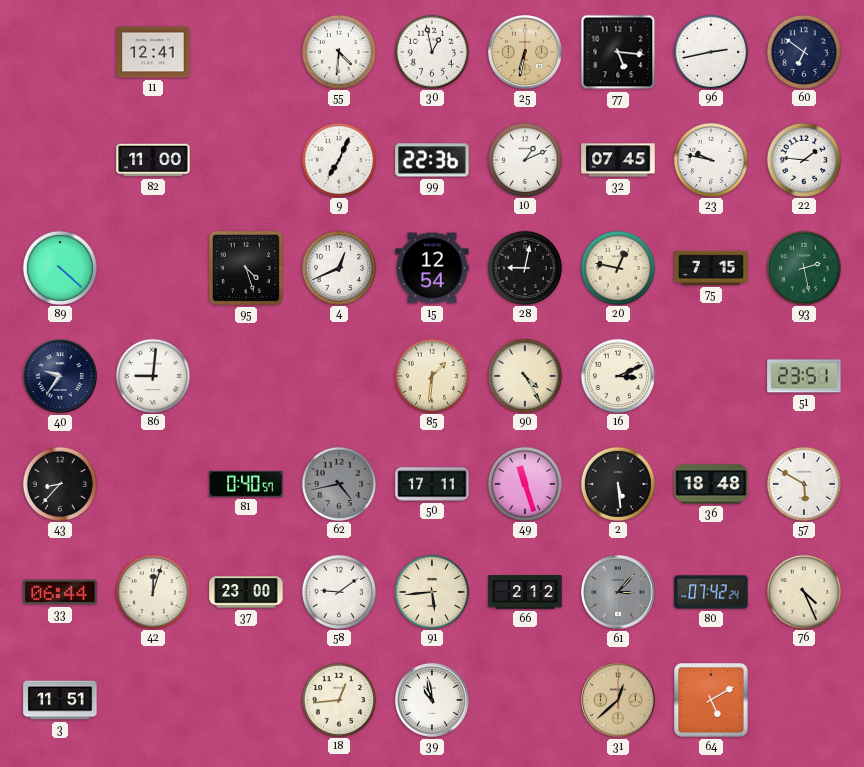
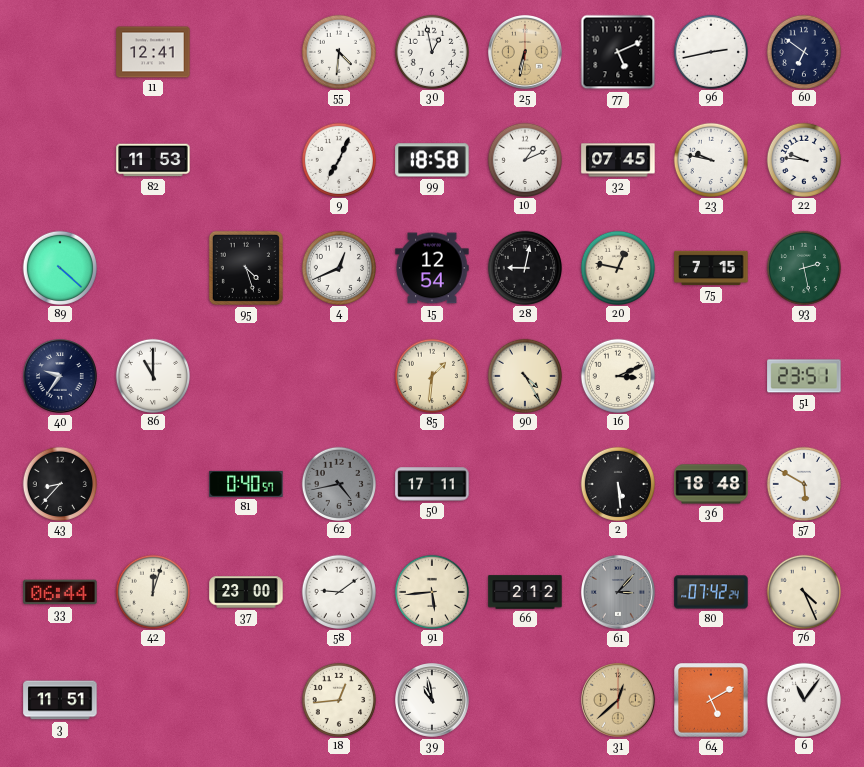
77: 5:16 -> 5:11
82: 11:00 -> 11:53
99: 22:36 -> 18:58
22: 1:46 -> 9:46
86: 9:01 -> 11:00
49: 11:27 -> none
6: none -> 11:06
